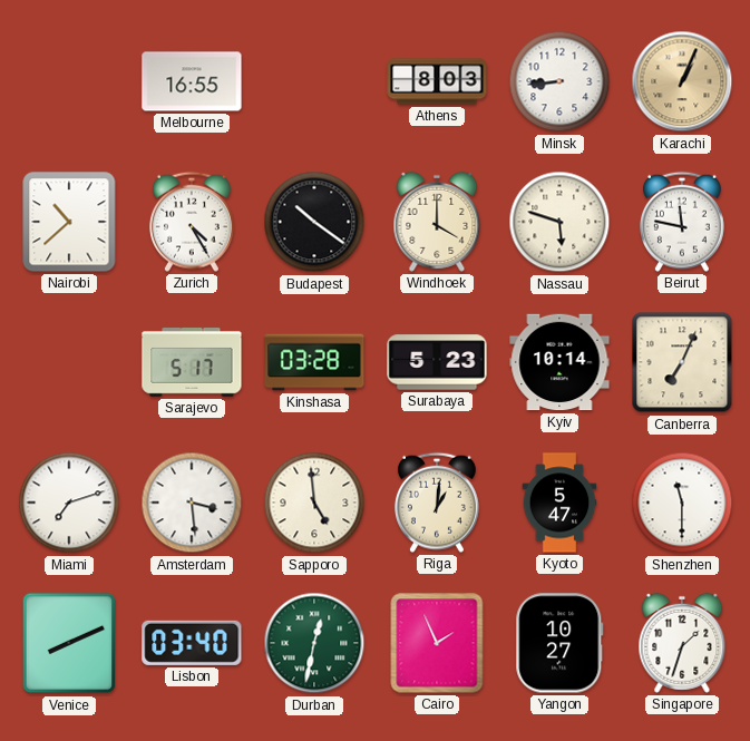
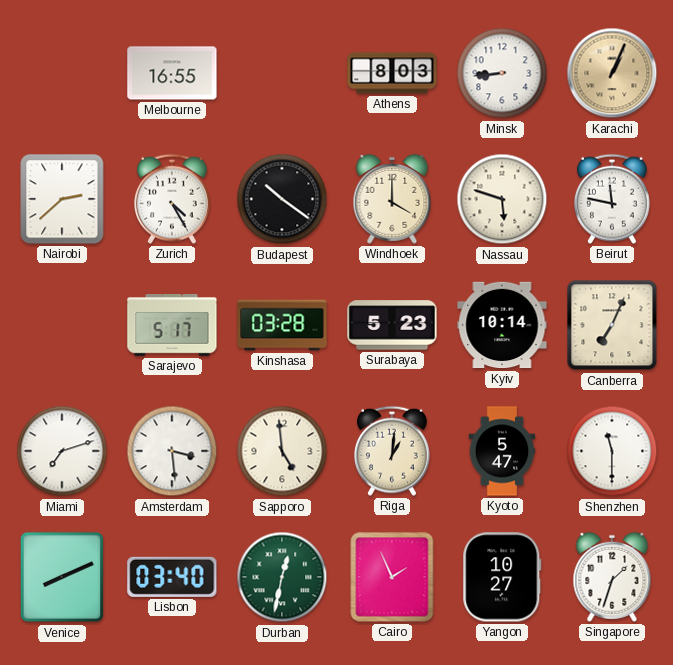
Nairobi: 10:38 -> 2:38
